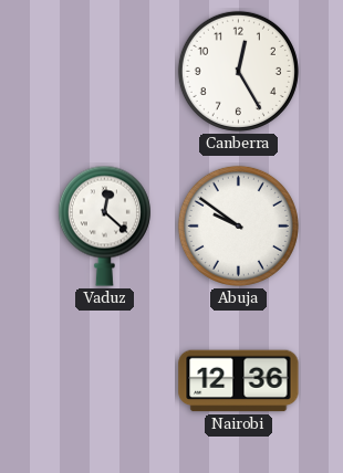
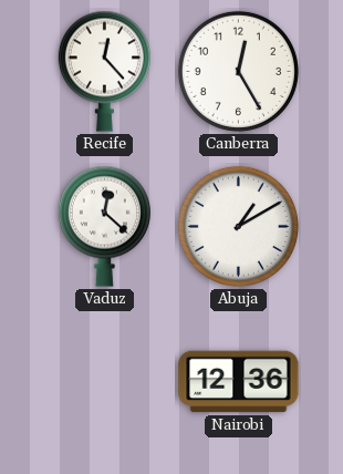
Recife: none -> 12:23
Abuja: 9:51 -> 1:10
